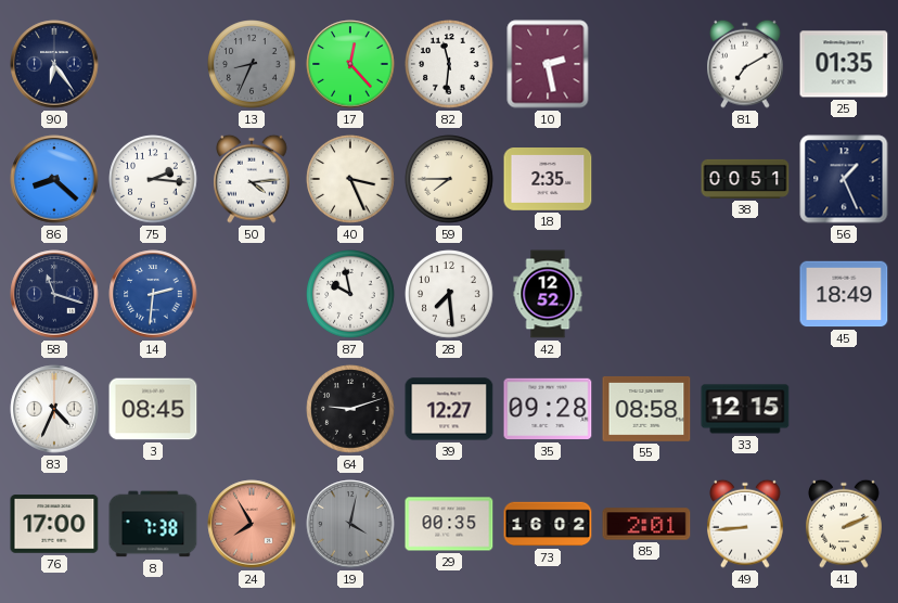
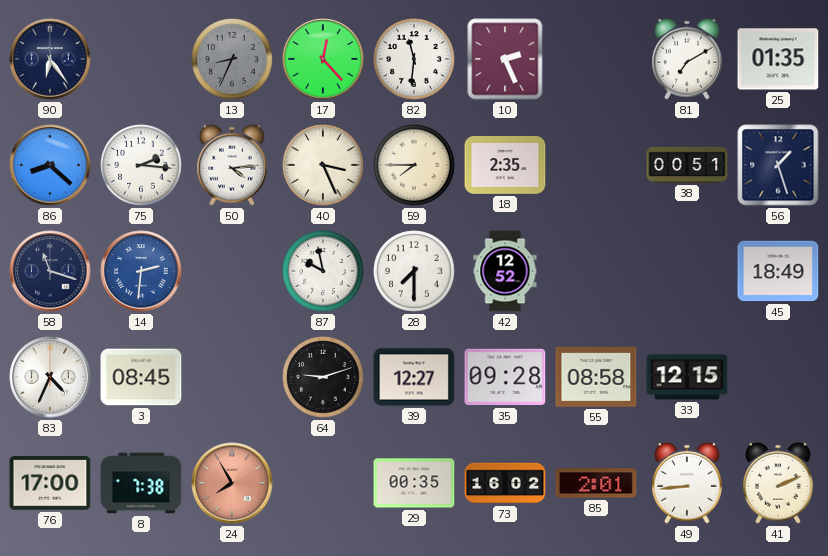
10: 2:28 -> 2:26
56: 1:26 -> 1:27
28: 7:29 -> 7:30
19: 4:02 -> none
